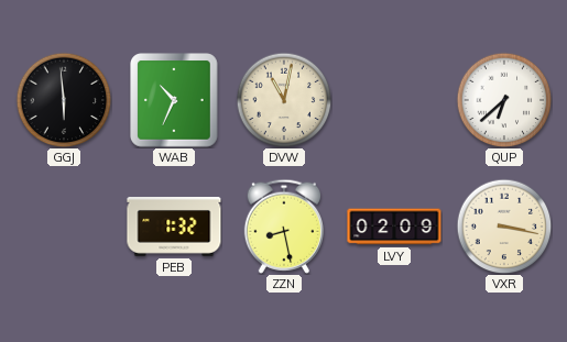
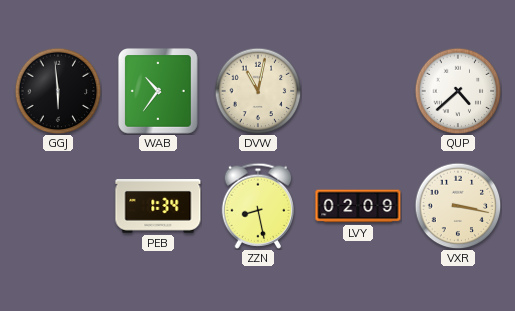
WAB: 10:34 -> 10:36
QUP: 6:38 -> 4:38
PEB: 1:32 -> 1:34
